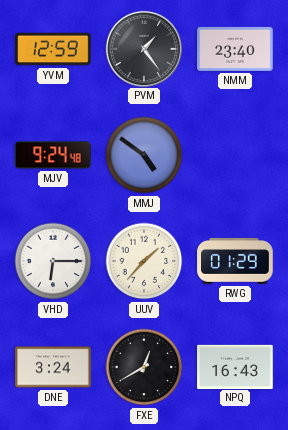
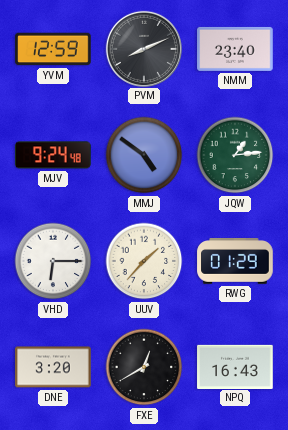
PVM: 1:24 -> 8:11
JQW: none -> 1:14
DNE: 3:24 -> 3:20
